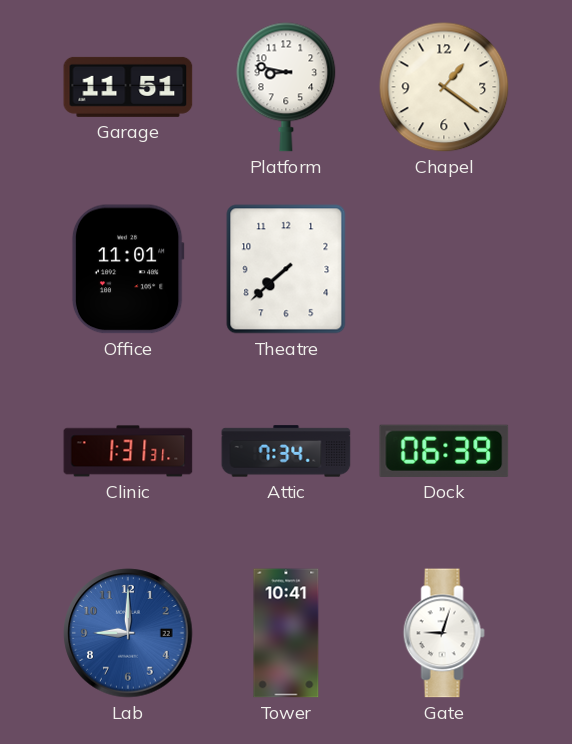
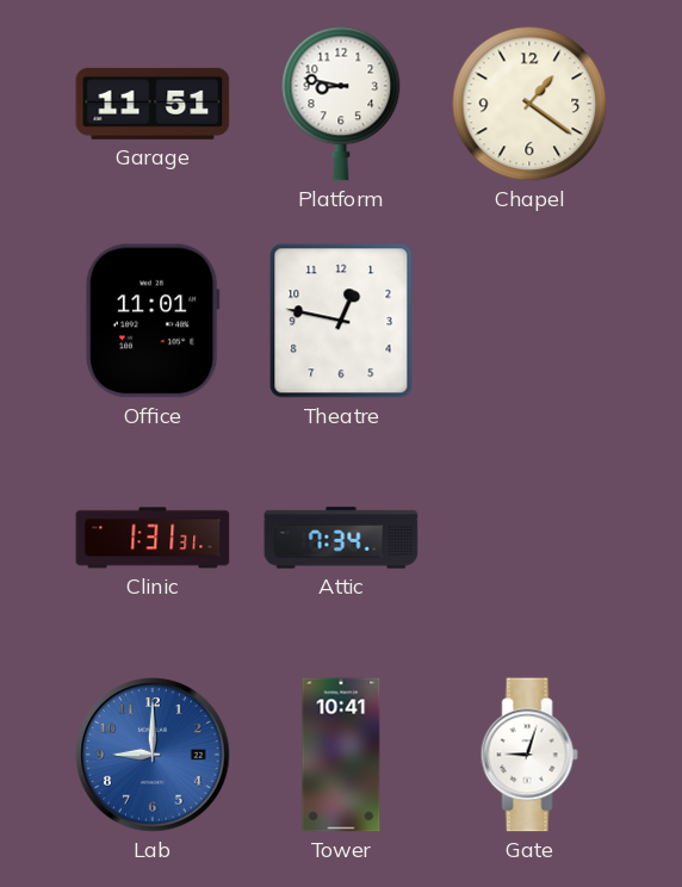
Theatre: 7:38 -> 12:47
Dock: 06:39 -> none
